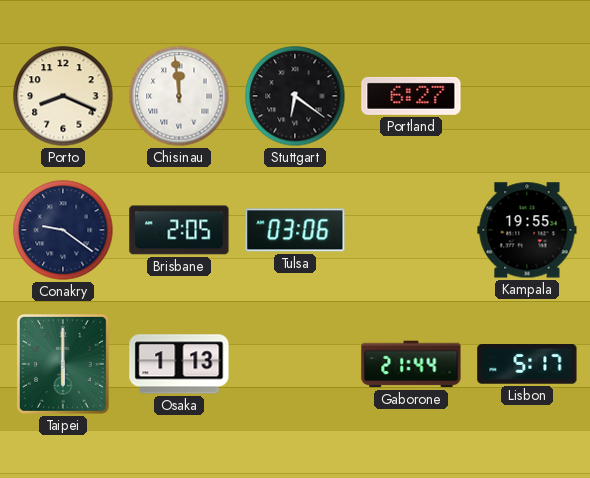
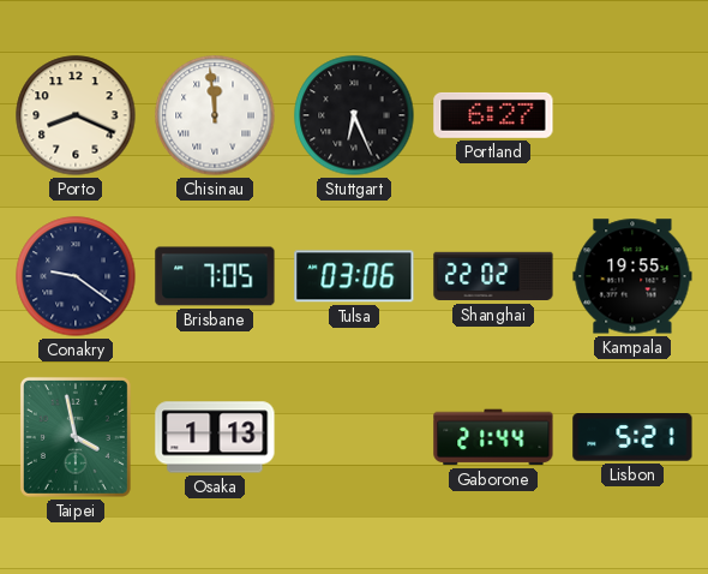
Stuttgart: 6:21 -> 6:26
Brisbane: 2:05 -> 7:05
Shanghai: none -> 22:02
Taipei: 6:00 -> 3:58
Lisbon: 5:17 -> 5:21
